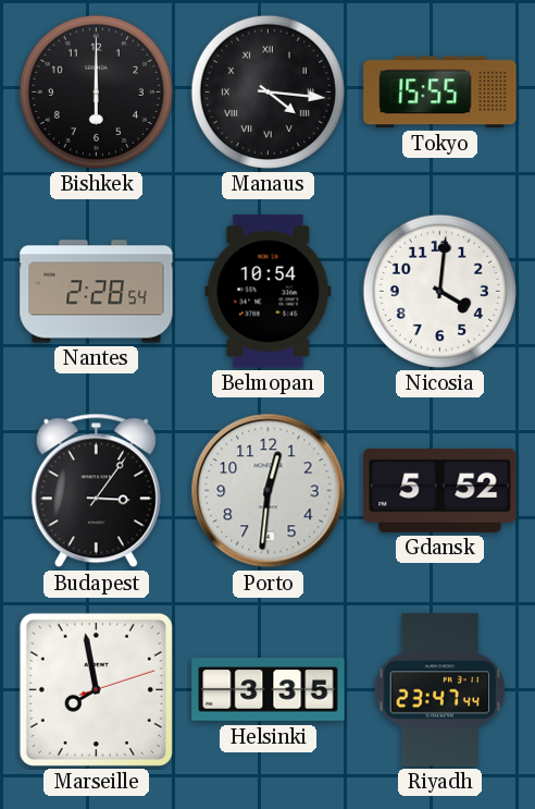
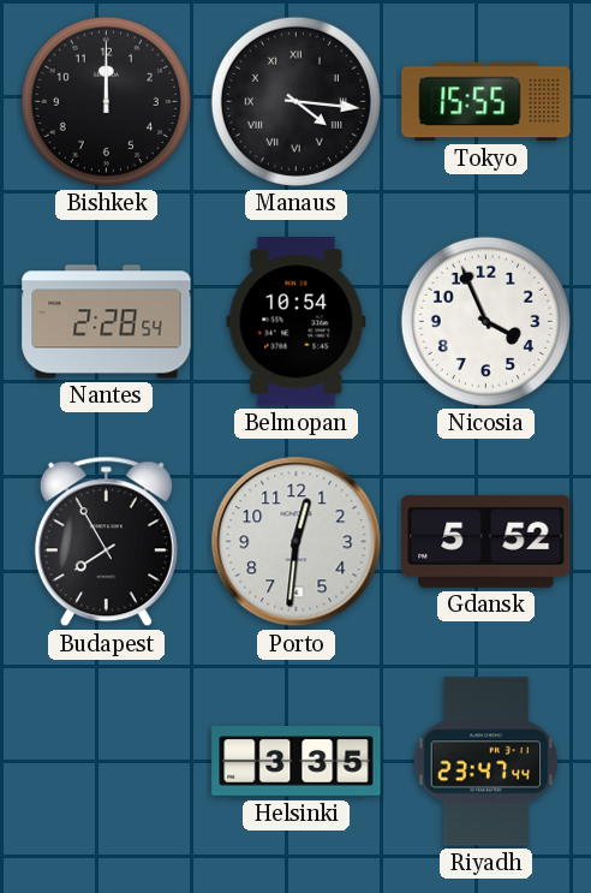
Bishkek: 6:00 -> 12:00
Nicosia: 4:01 -> 3:56
Budapest: 3:06 -> 7:55
Marseille: 7:58 -> none
